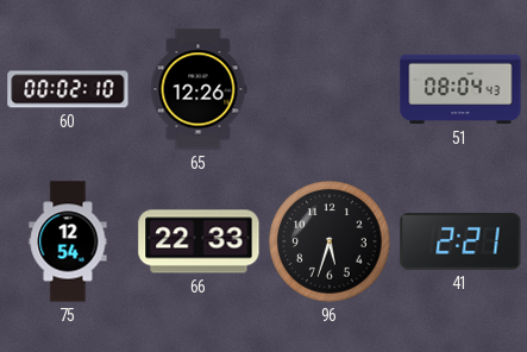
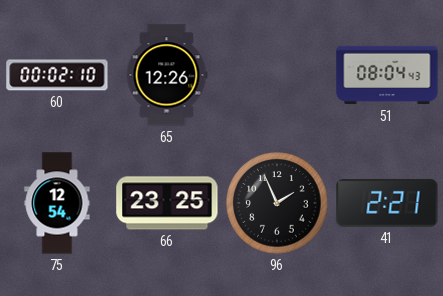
66: 22:33 -> 23:25
96: 5:33 -> 1:56
